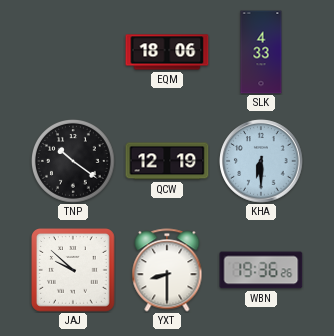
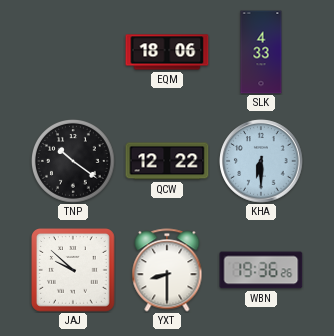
QCW: 12:19 -> 12:22
